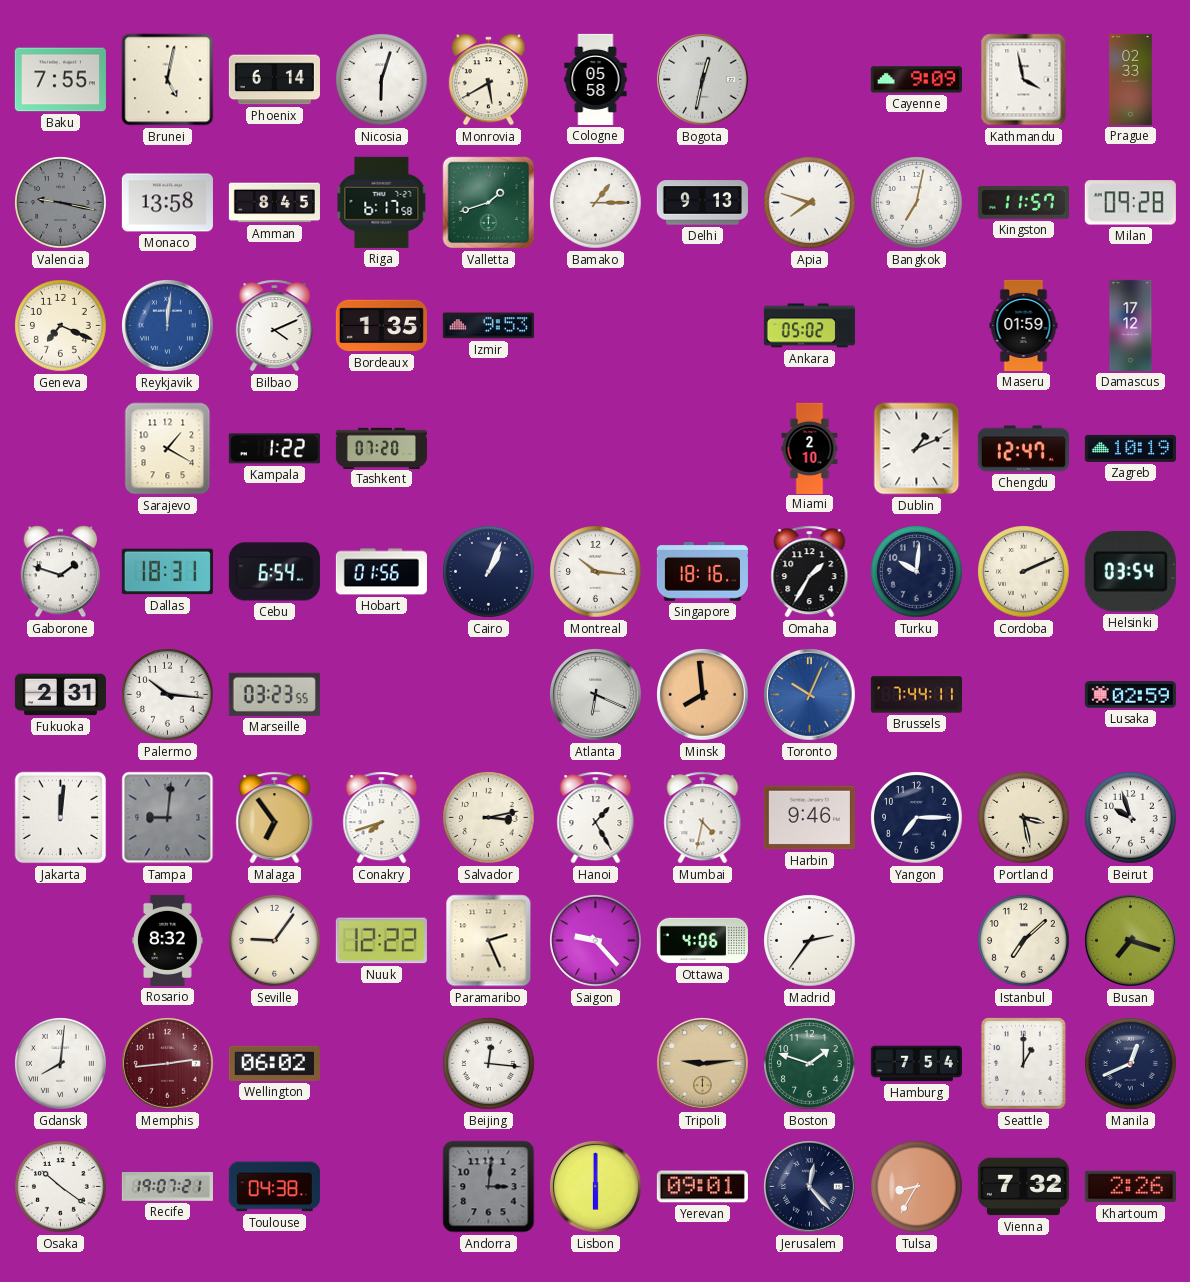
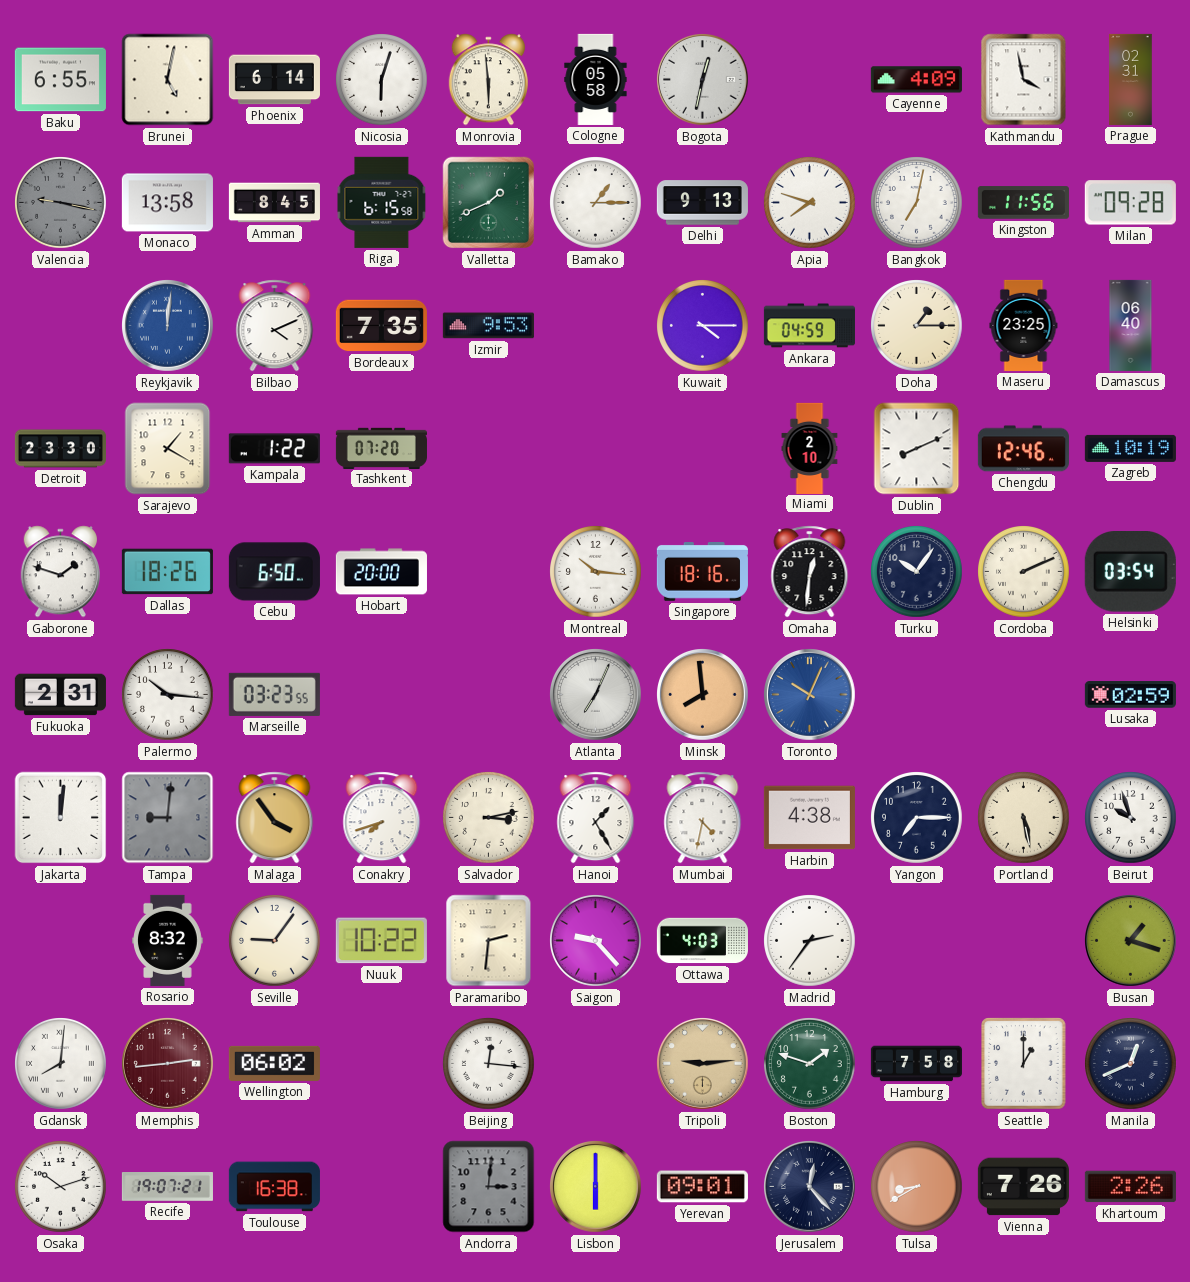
Baku: 7:55 -> 6:55
Monrovia: 5:40 -> 5:59
Cayenne: 9:09 -> 4:09
Prague: 02:33 -> 02:31
Riga: 6:17 -> 6:15
Valletta: 1:42 -> 1:41
Kingston: 11:57 -> 11:56
Geneva: 7:19 -> none
Bordeaux: 1:35 -> 7:35
Kuwait: none -> 4:15
Ankara: 05:02 -> 04:59
Doha: none -> 1:15
Maseru: 01:59 -> 23:25
Damascus: 17:12 -> 06:40
Detroit: none -> 23:30
Dublin: 1:11 -> 8:11
Chengdu: 12:47 -> 12:46
Dallas: 18:31 -> 18:26
Cebu: 6:54 -> 6:50
Hobart: 01:56 -> 20:00
Cairo: 1:04 -> none
Omaha: 1:35 -> 12:31
Turku: 10:01 -> 10:06
Atlanta: 6:19 -> 7:04
Brussels: 7:44 -> none
Malaga: 6:54 -> 3:54
Harbin: 9:46 -> 4:38
Portland: 3:28 -> 5:28
Nuuk: 12:22 -> 10:22
Paramaribo: 2:26 -> 2:31
Ottawa: 4:06 -> 4:03
Istanbul: 7:08 -> none
Busan: 7:18 -> 1:18
Hamburg: 7:54 -> 7:58
Osaka: 10:21 -> 10:12
Toulouse: 04:38 -> 16:38
Tulsa: 8:35 -> 8:40
Vienna: 7:32 -> 7:26
